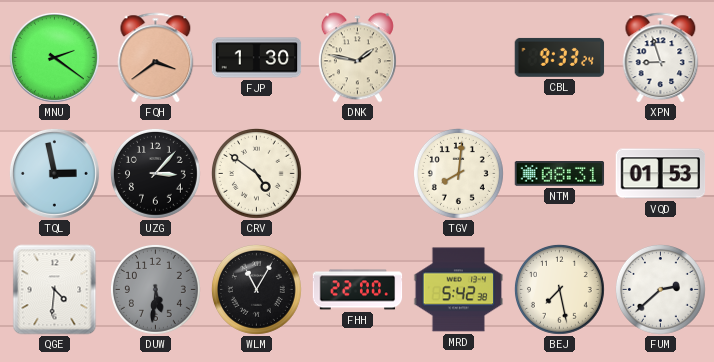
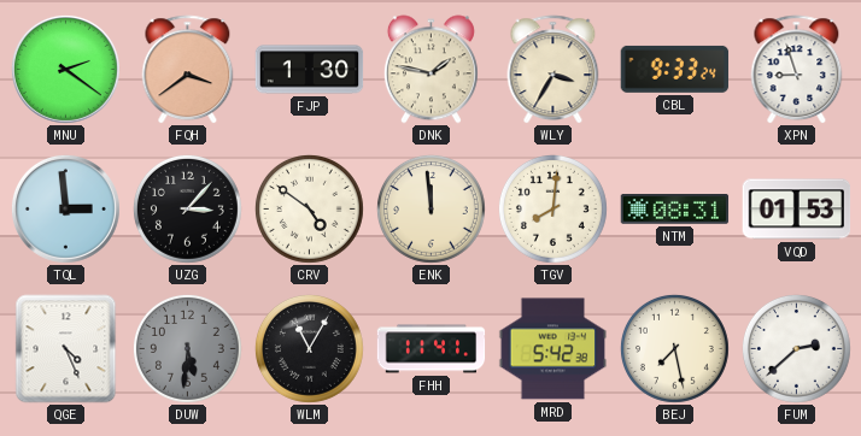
WLY: none -> 3:35
TQL: 2:58 -> 2:59
ENK: none -> 11:59
QGE: 4:31 -> 4:26
FHH: 22:00 -> 11:41
